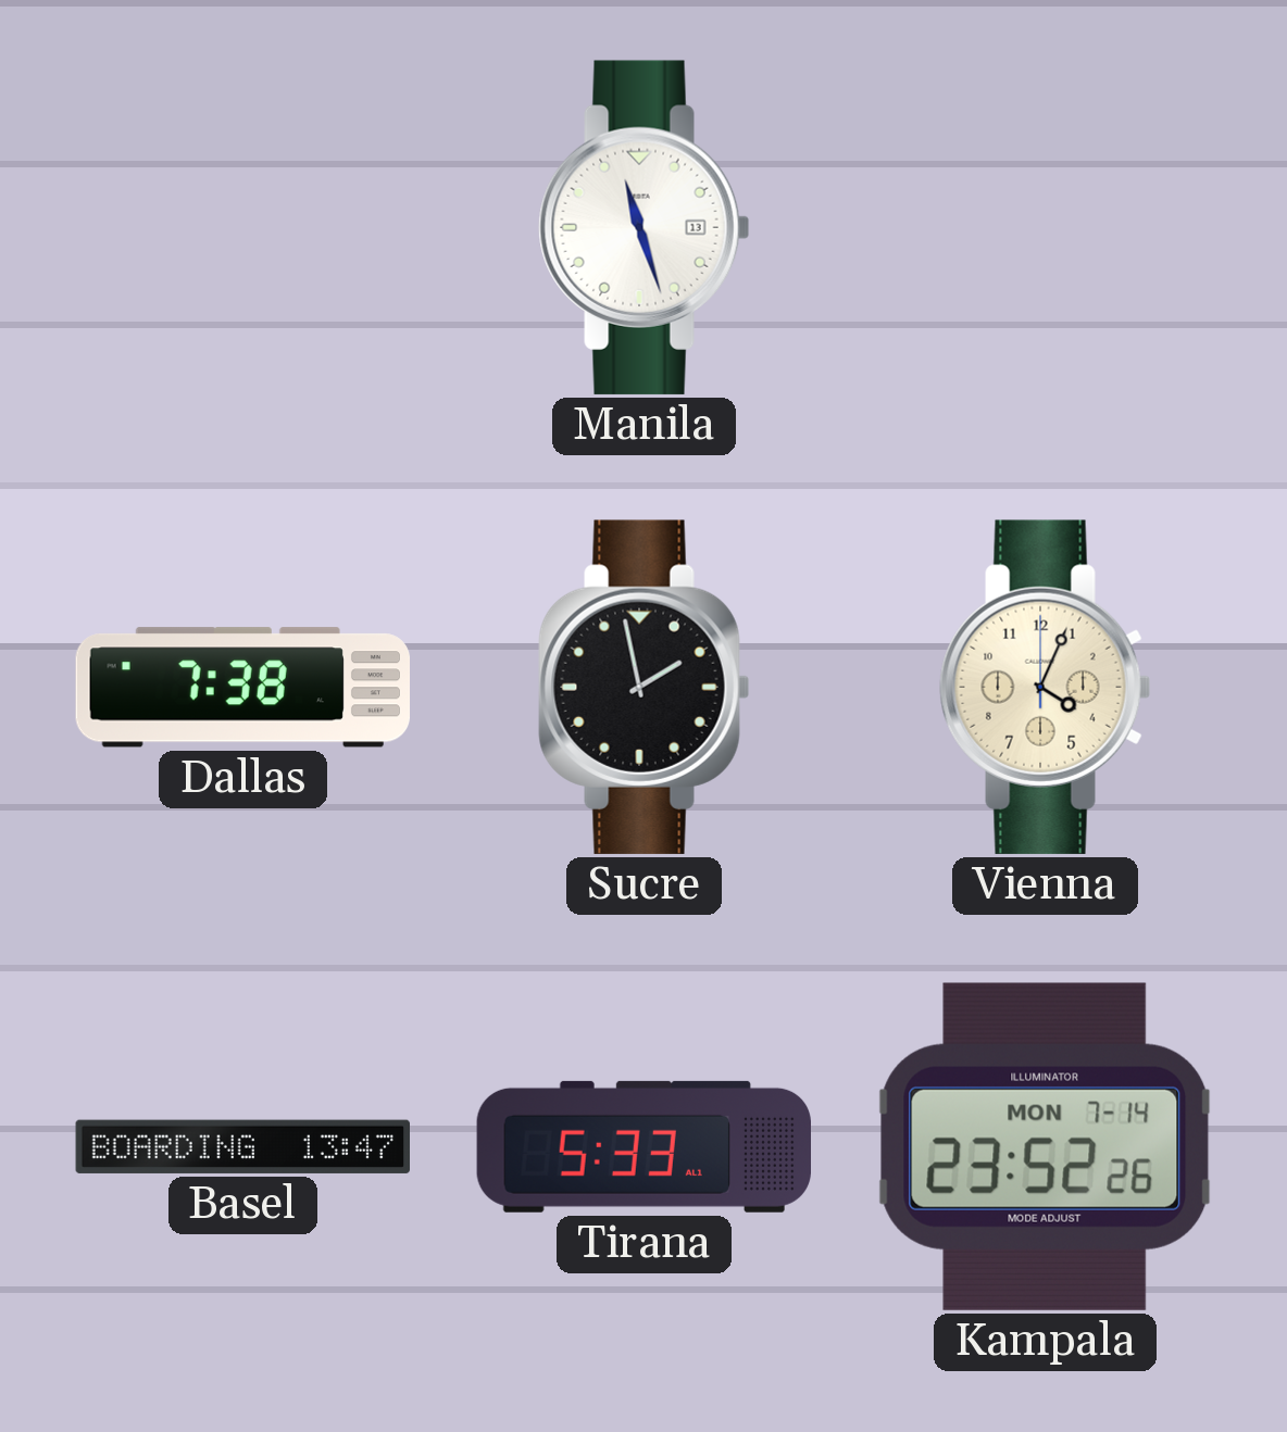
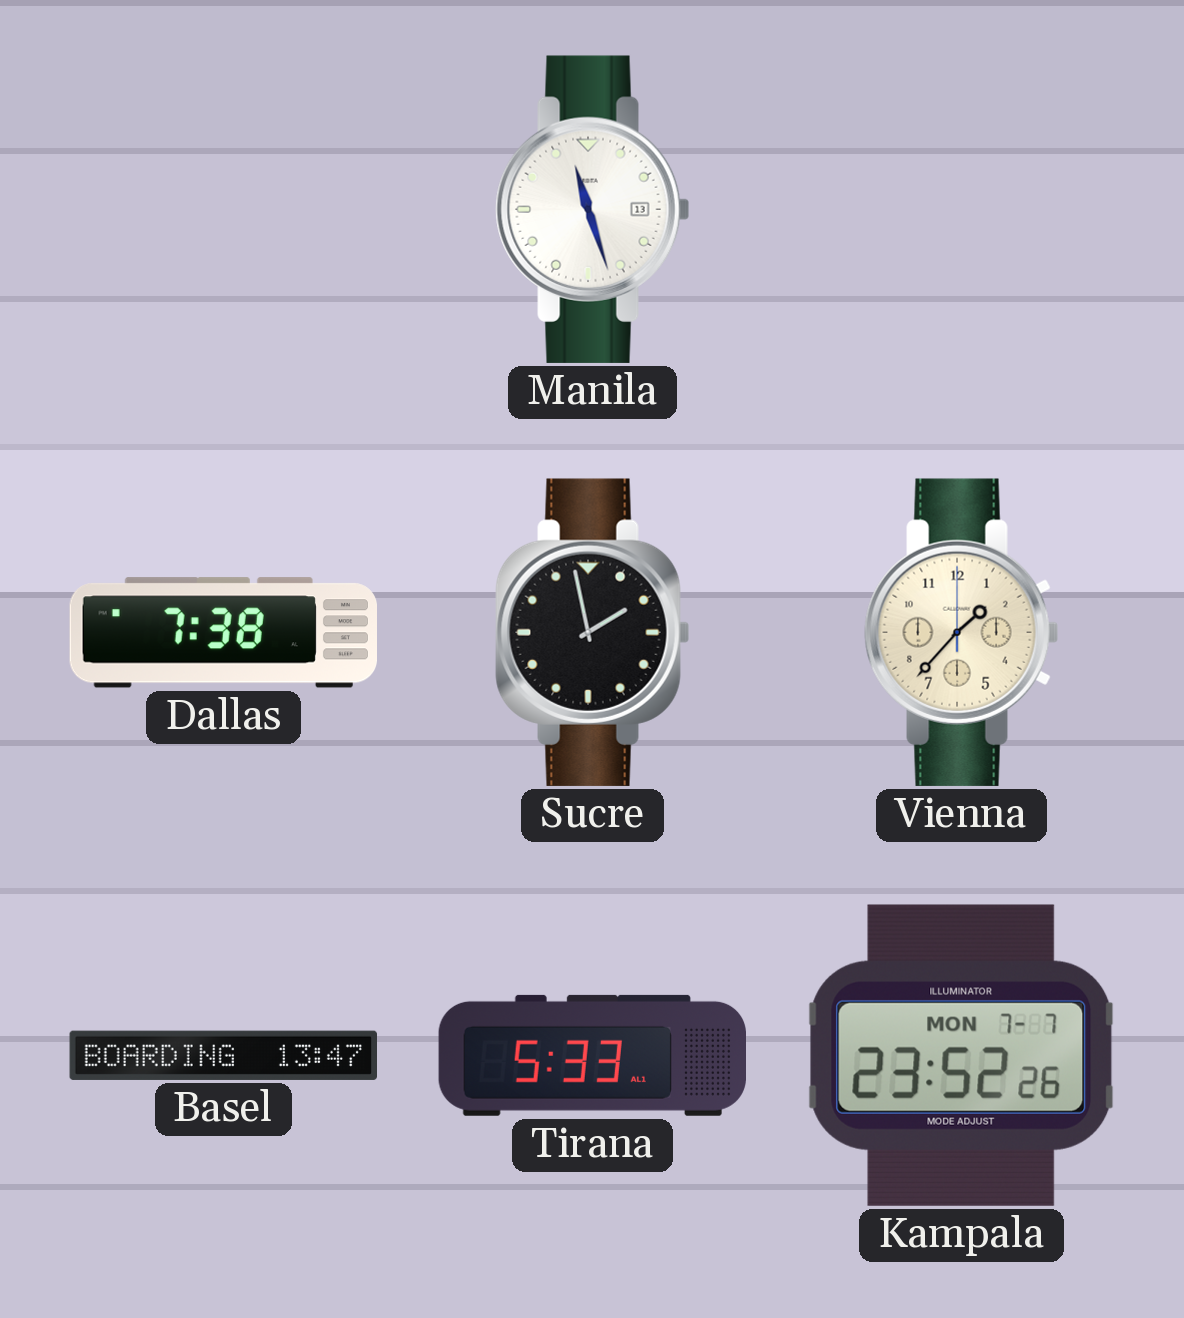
Vienna: 4:04 -> 1:37
Kampala date: MON 7-14 -> MON 7-7
